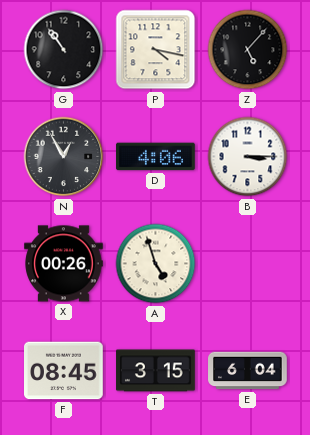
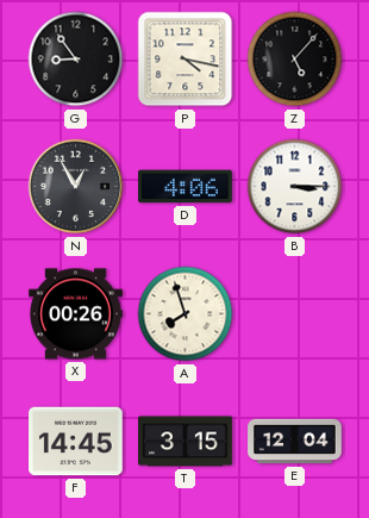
G: 10:54 -> 8:54
A: 4:57 -> 7:57
F: 08:45 -> 14:45
E: 6:04 -> 12:04
